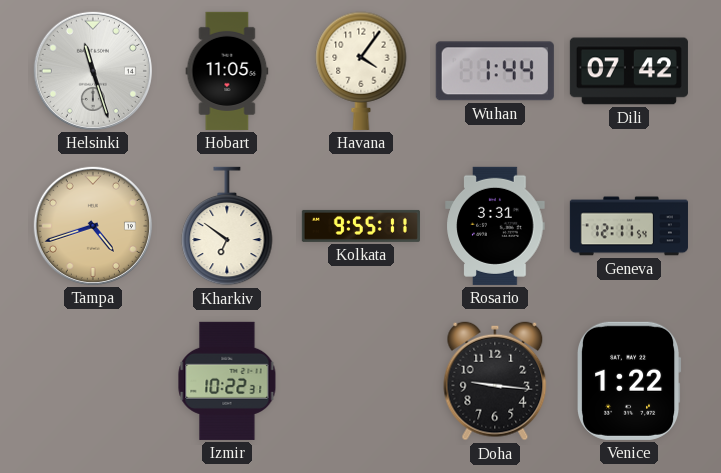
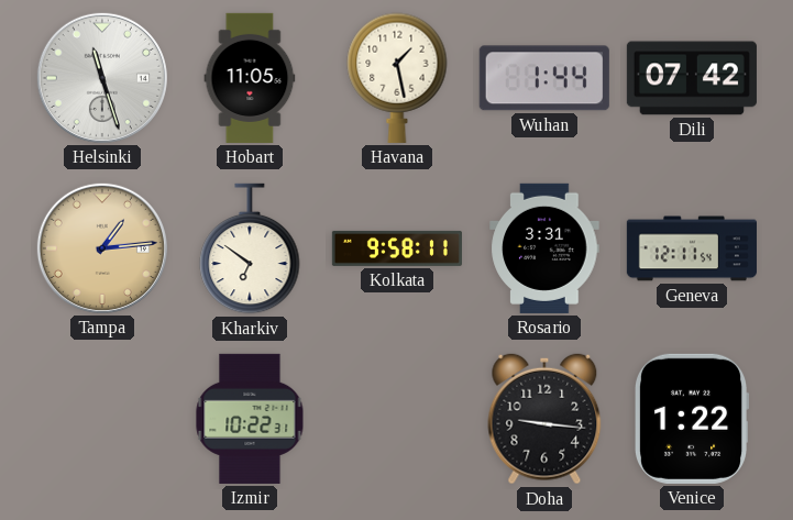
Havana: 4:06 -> 1:28
Tampa: 4:42 -> 1:14
Kolkata: 9:55 -> 9:58
